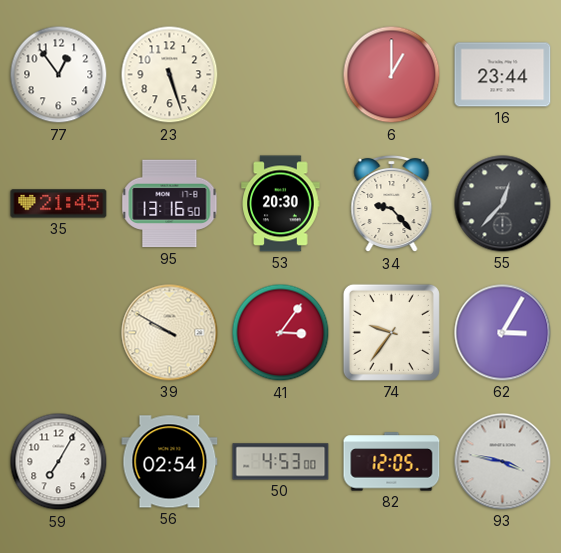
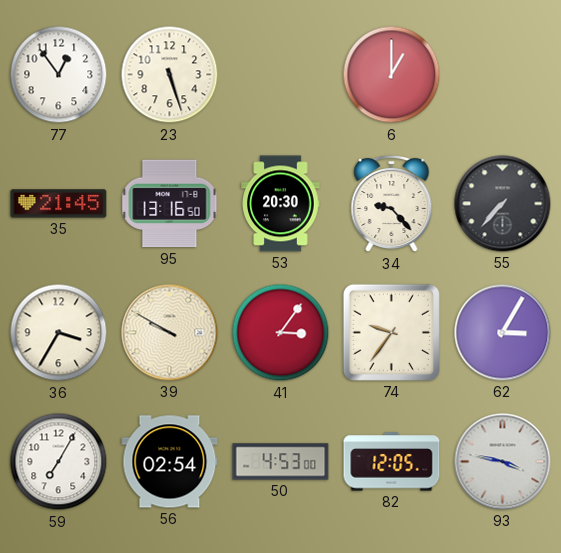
16: 23:44 -> none
55: 12:37 -> 7:37
36: none -> 3:35
